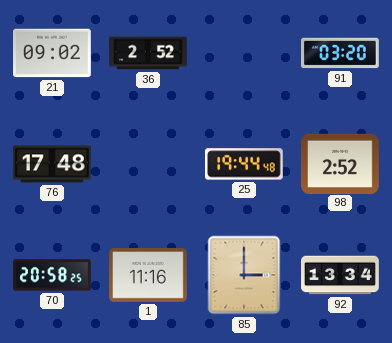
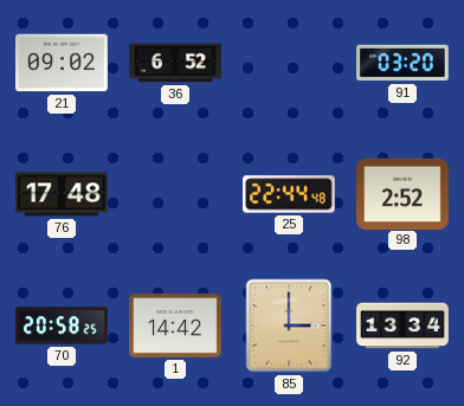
36: 2:52 -> 6:52
25: 19:44 -> 22:44
1: 11:16 -> 14:42
